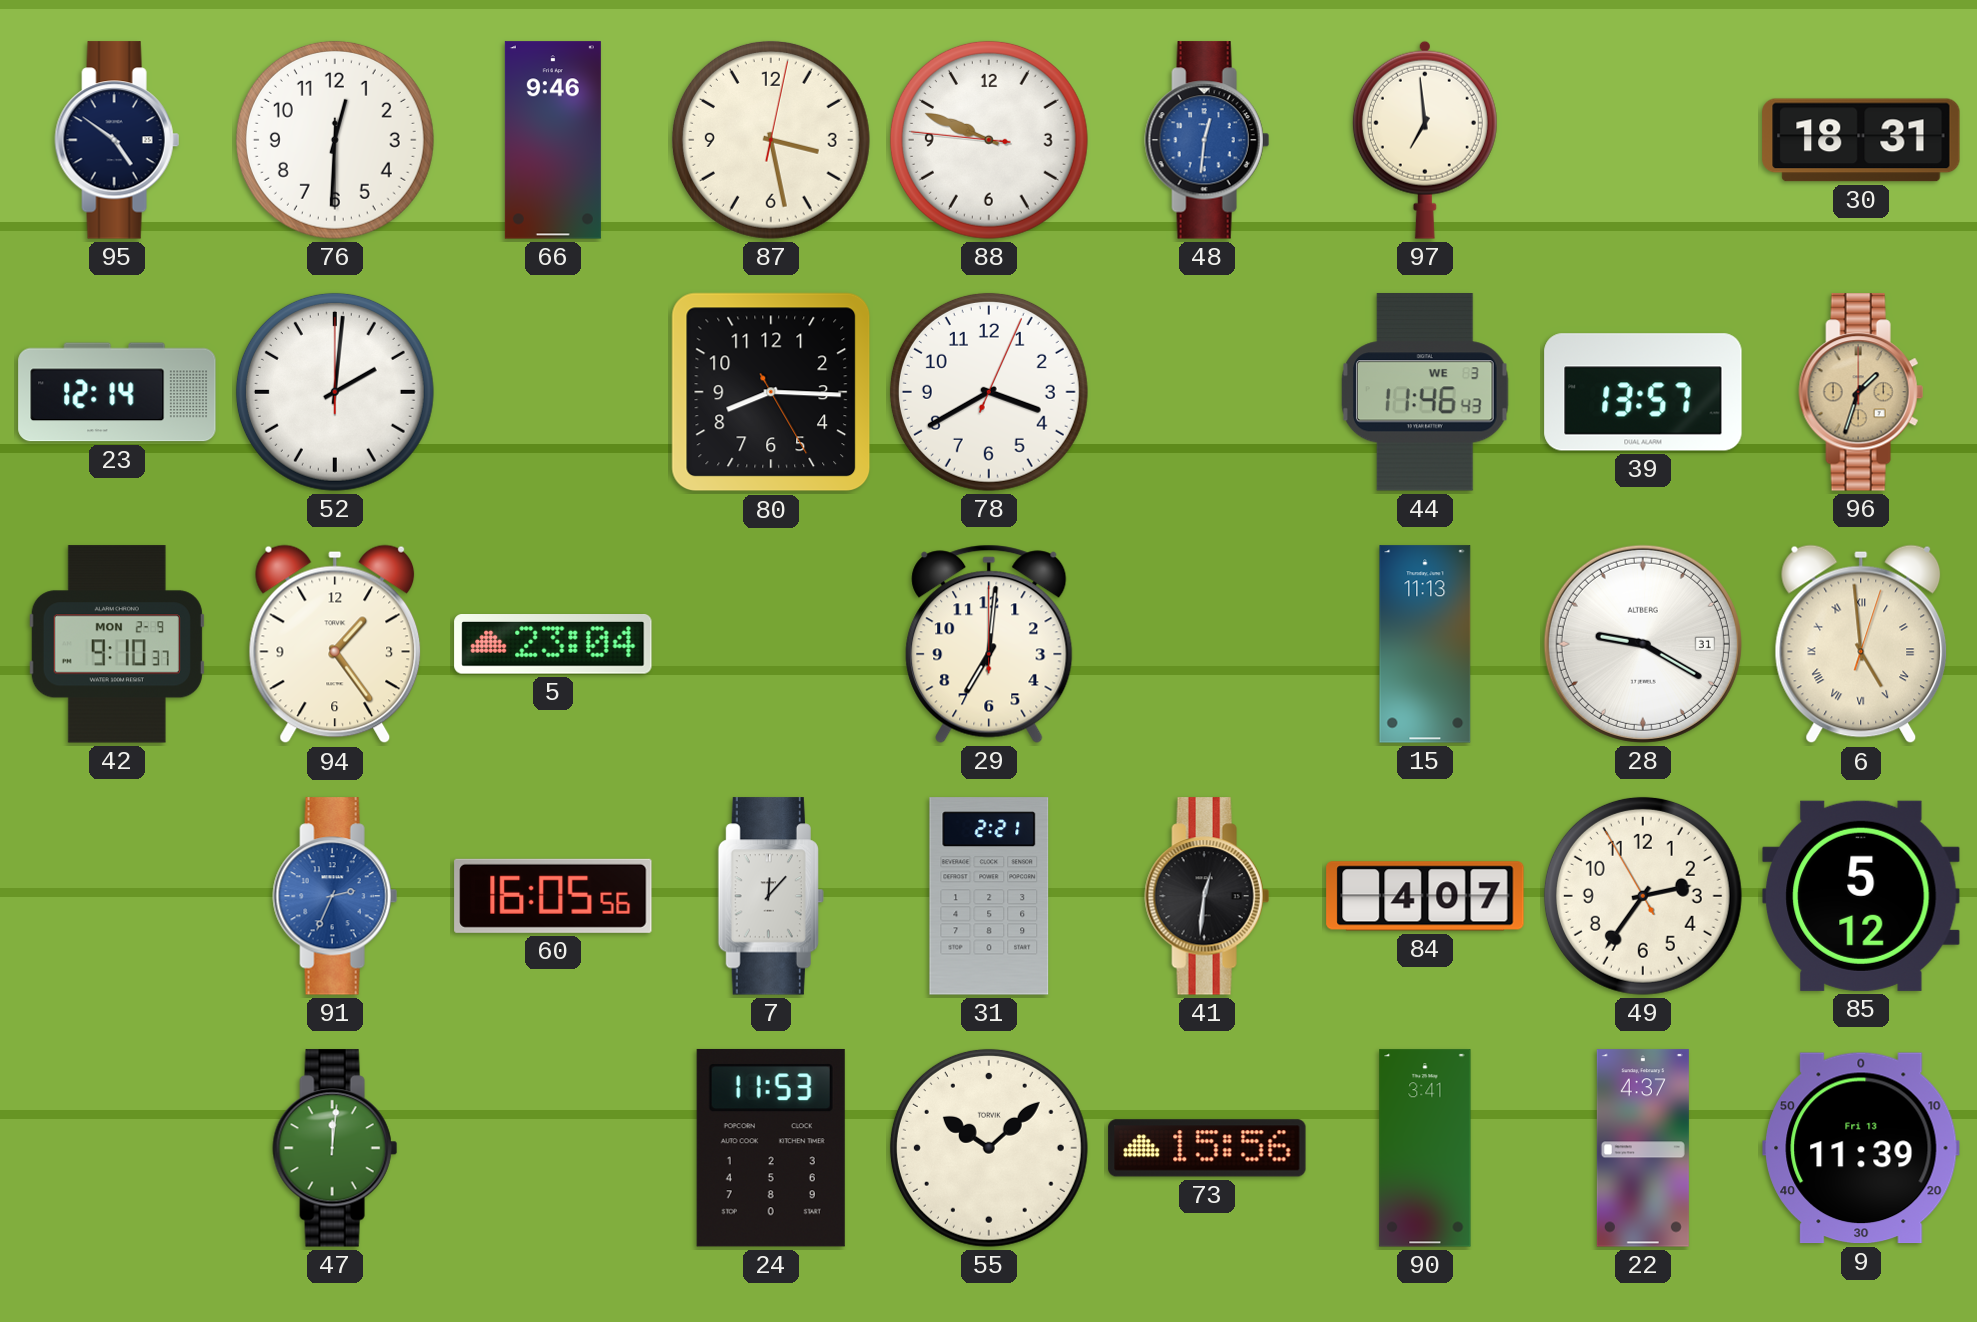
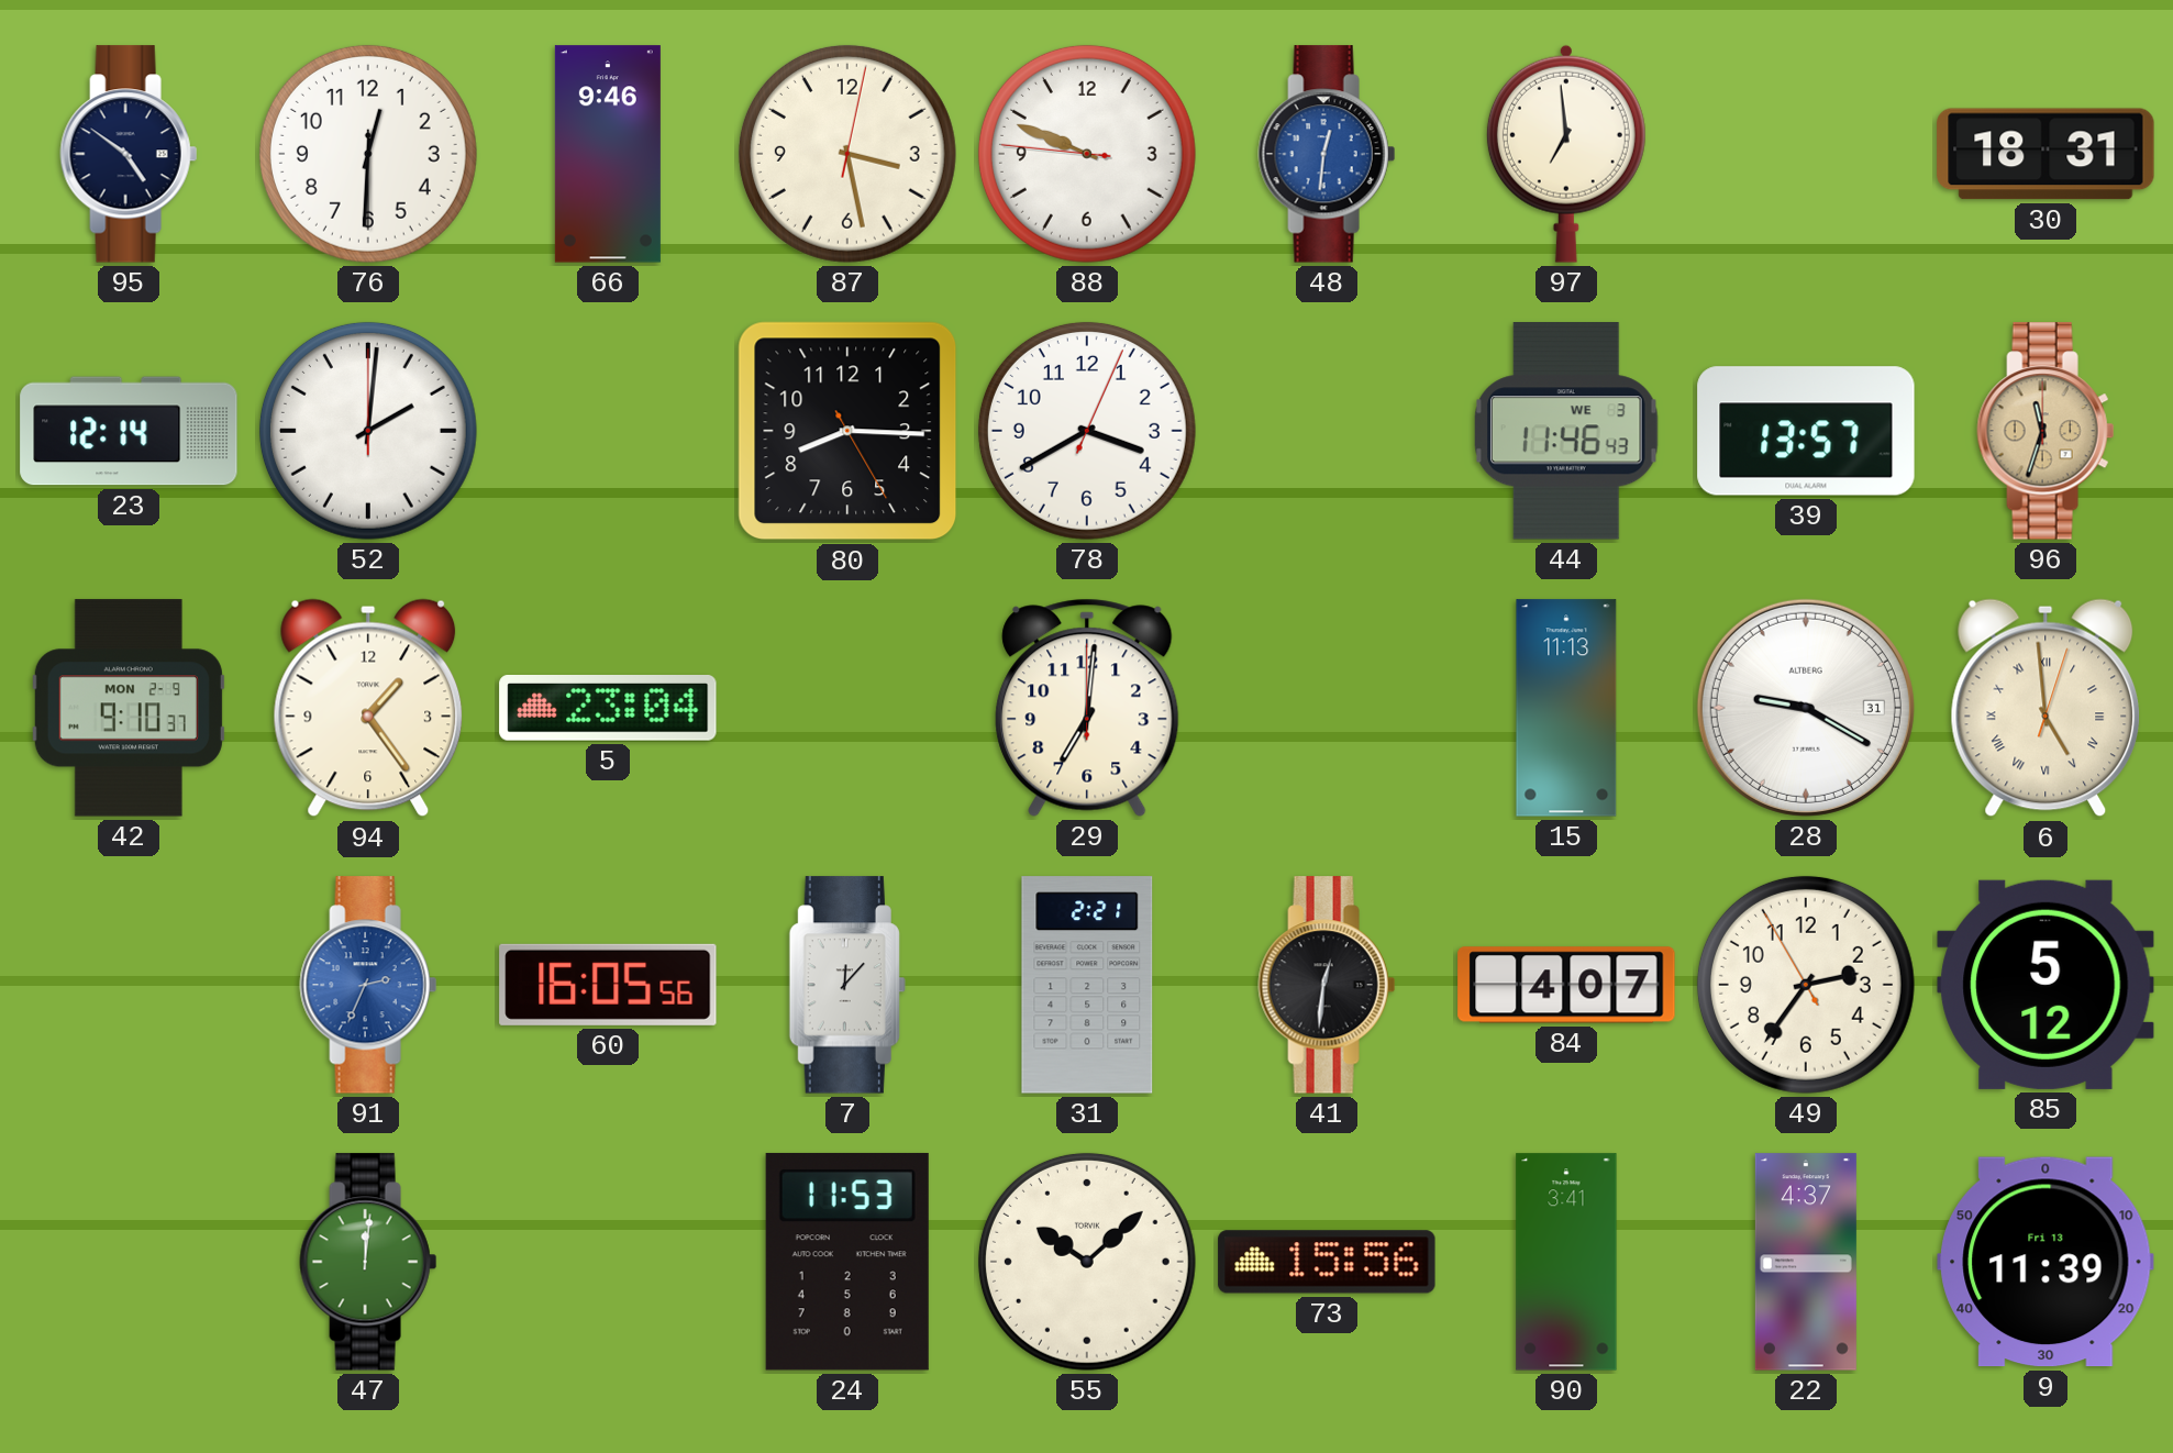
96: 1:33 -> 11:33
